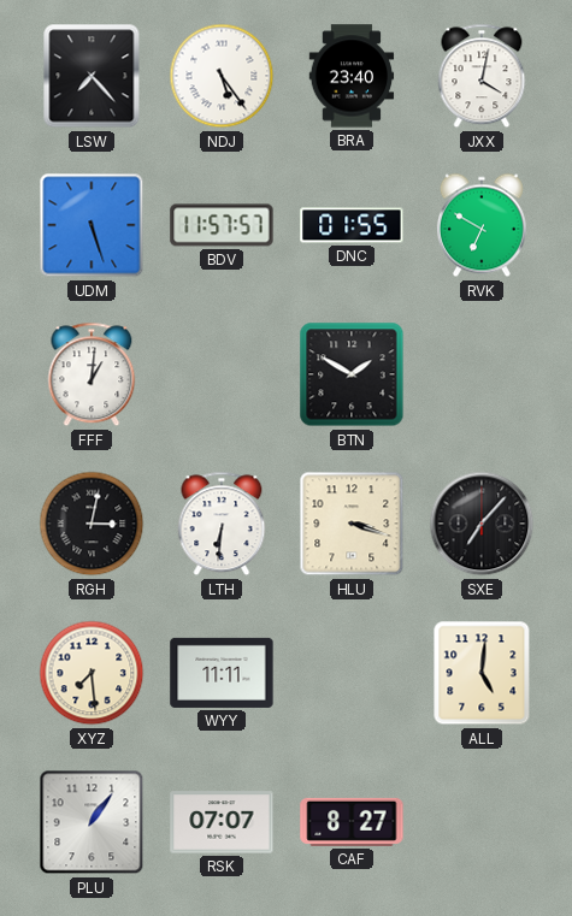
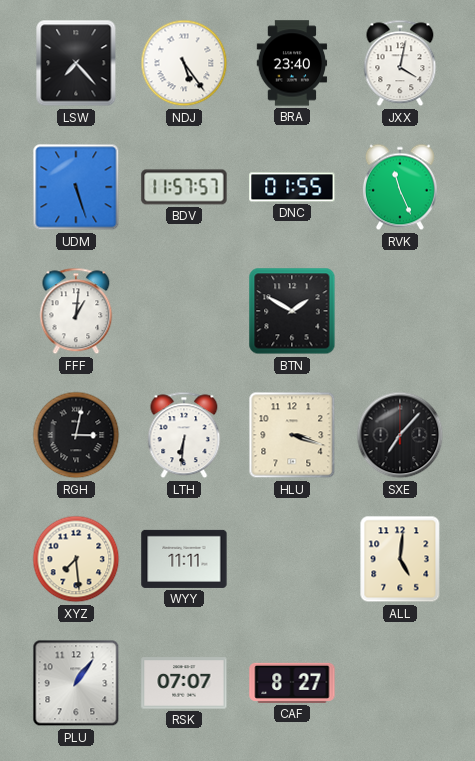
RVK: 6:50 -> 11:26
